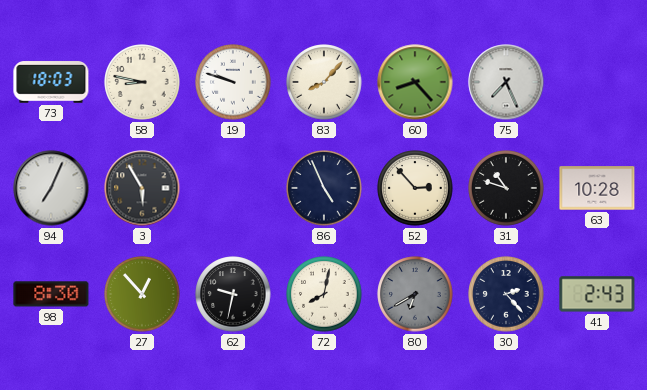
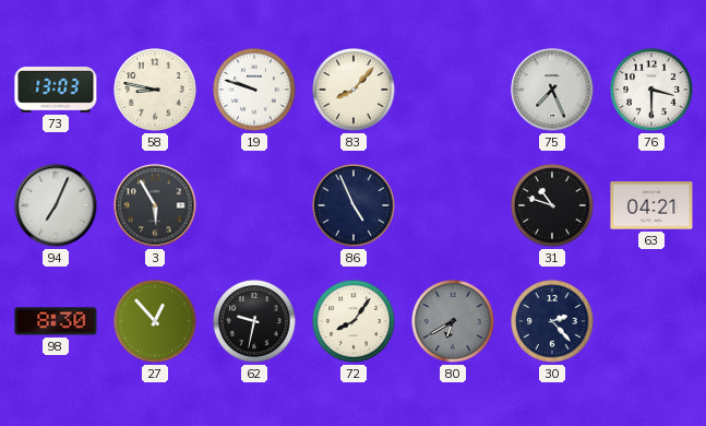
73: 18:03 -> 13:03
60: 8:23 -> none
76: none -> 3:30
52: 2:53 -> none
63: 10:28 -> 04:21
72: 8:02 -> 8:06
41: 2:43 -> none
